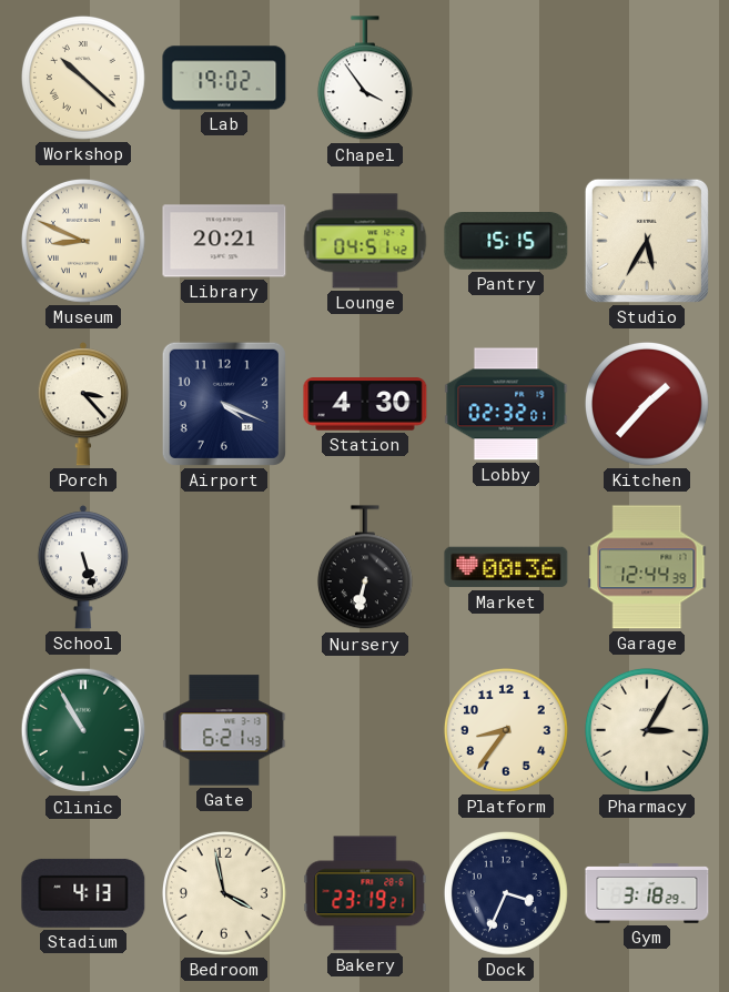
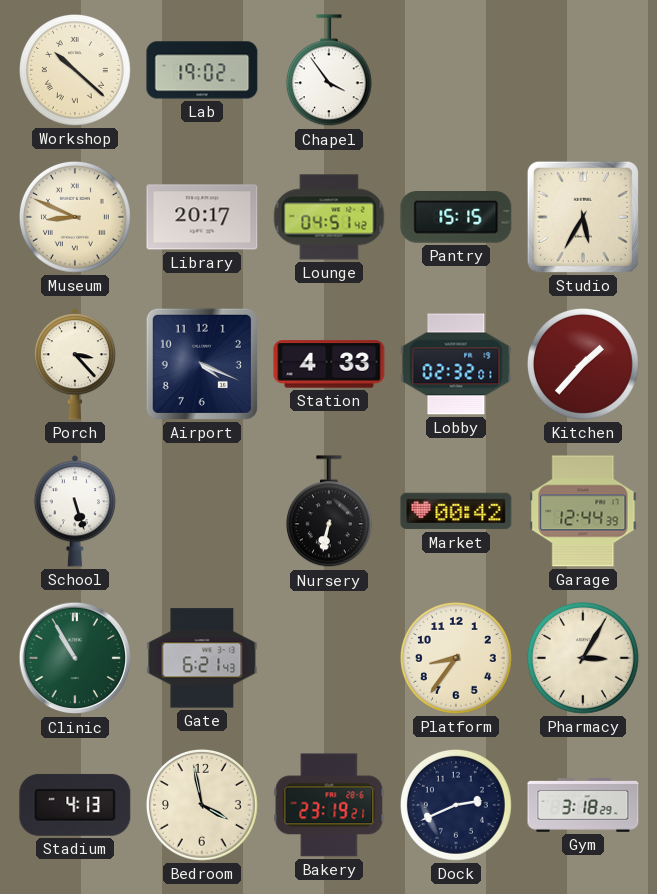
Library: 20:21 -> 20:17
Station: 4:30 -> 4:33
Market: 00:36 -> 00:42
Dock: 3:34 -> 2:41
